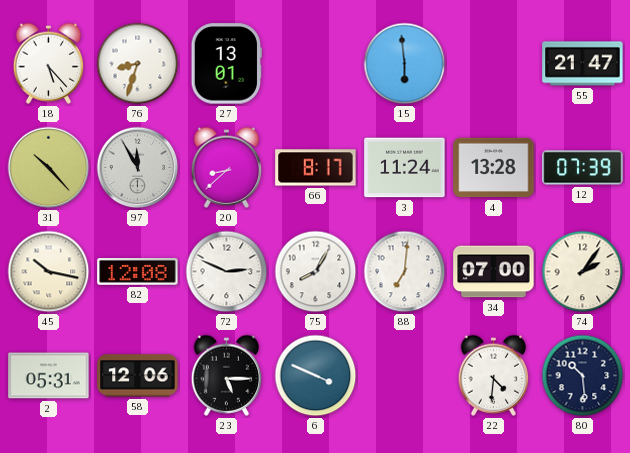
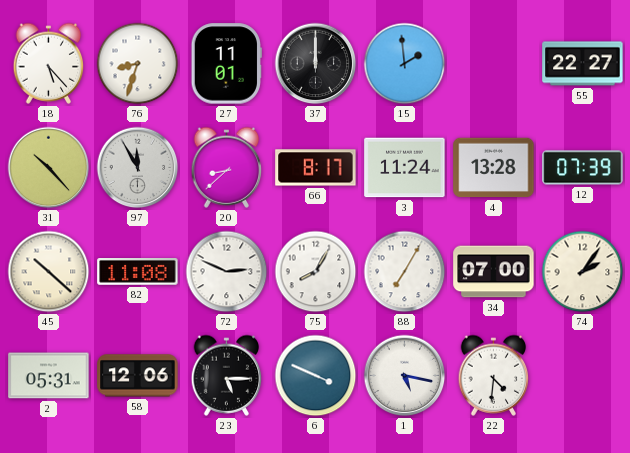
27: 13:01 -> 11:01
37: none -> 12:00
15: 5:59 -> 1:59
55: 21:47 -> 22:27
45: 10:17 -> 10:22
82: 12:08 -> 11:08
88: 7:01 -> 7:05
1: none -> 5:17
80: 10:29 -> none
